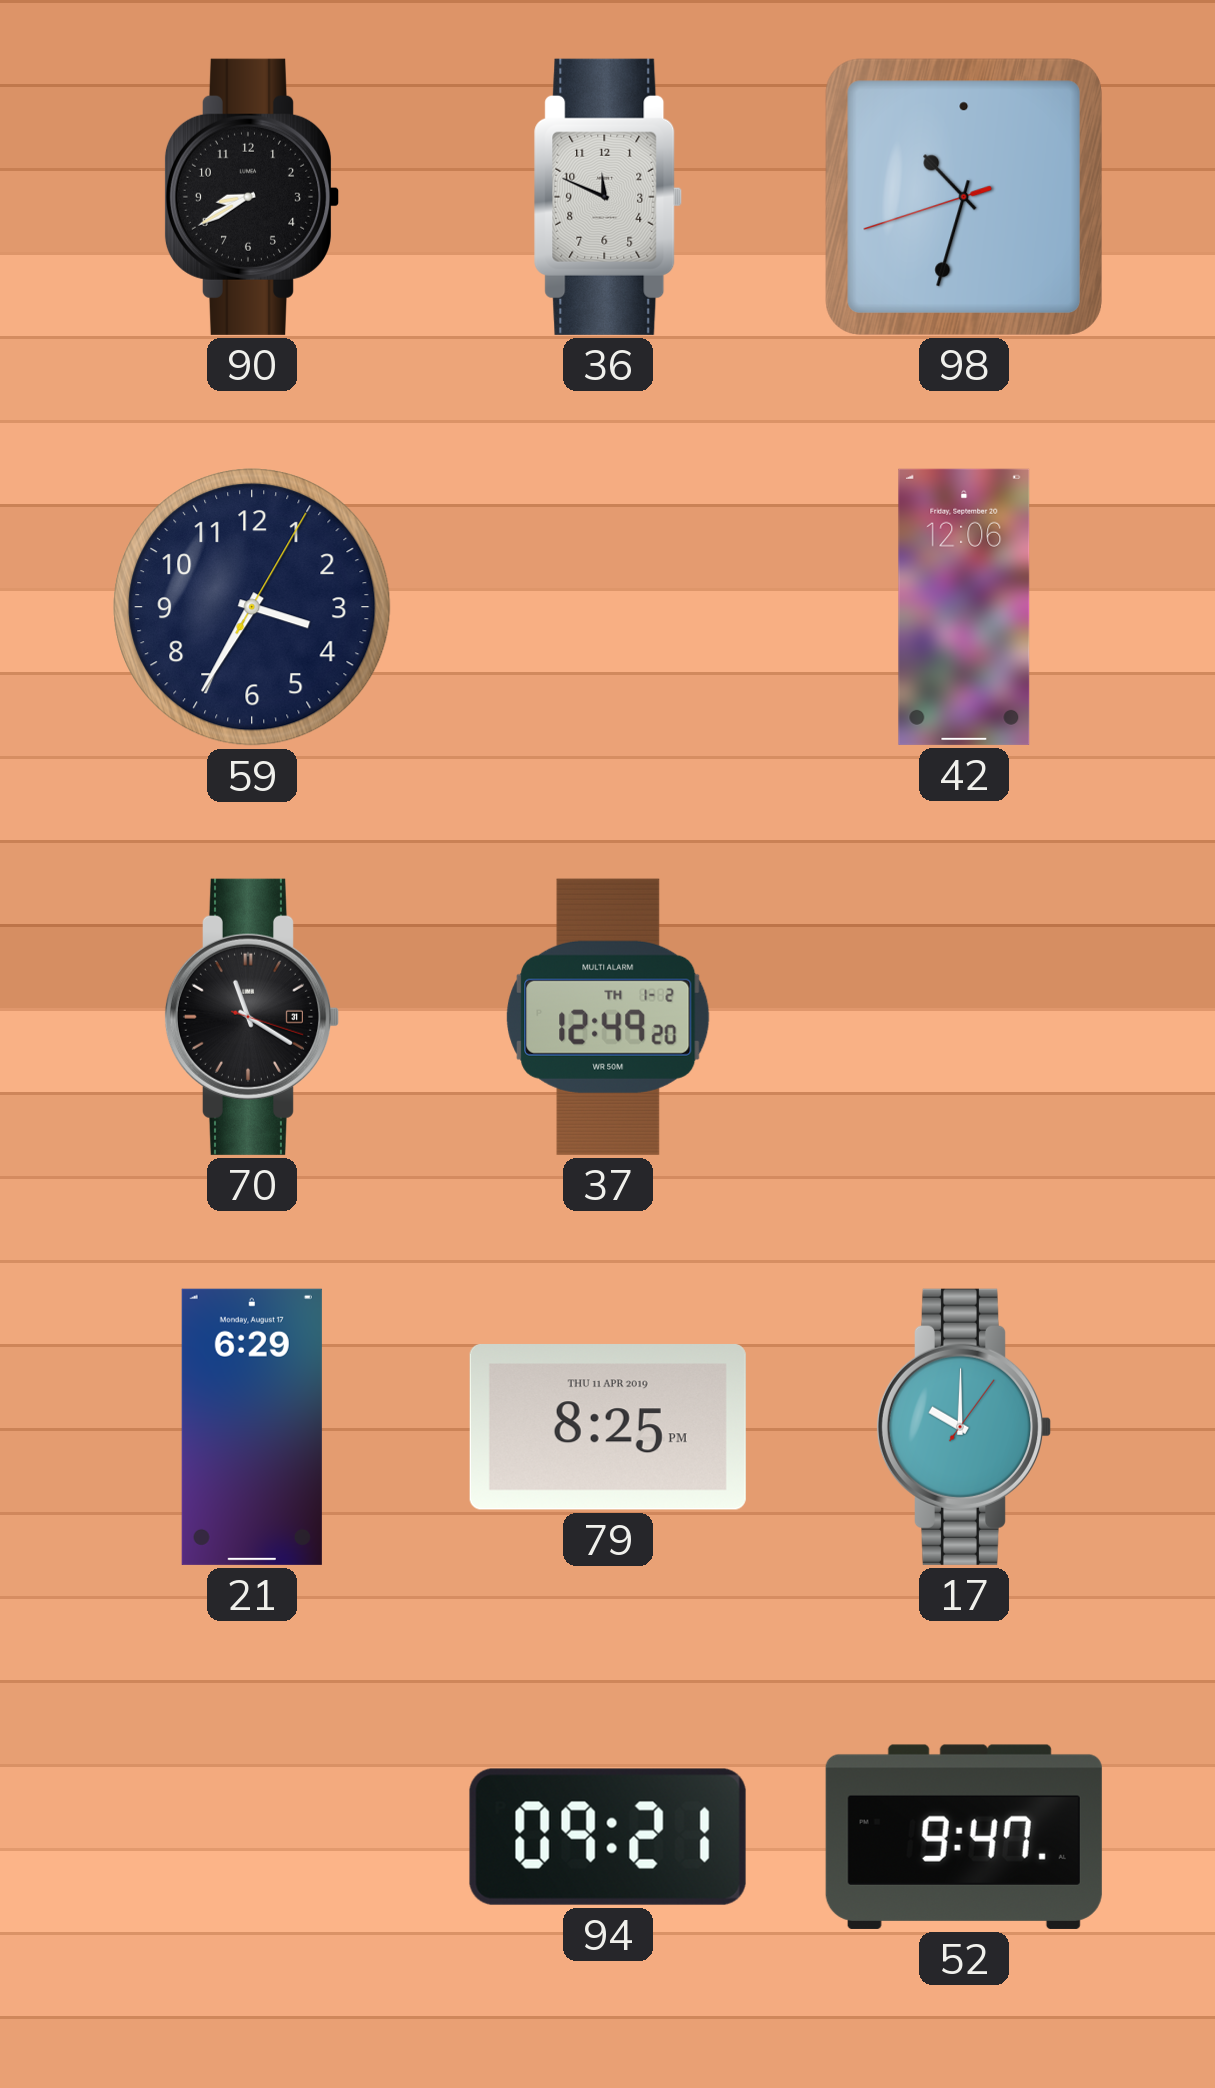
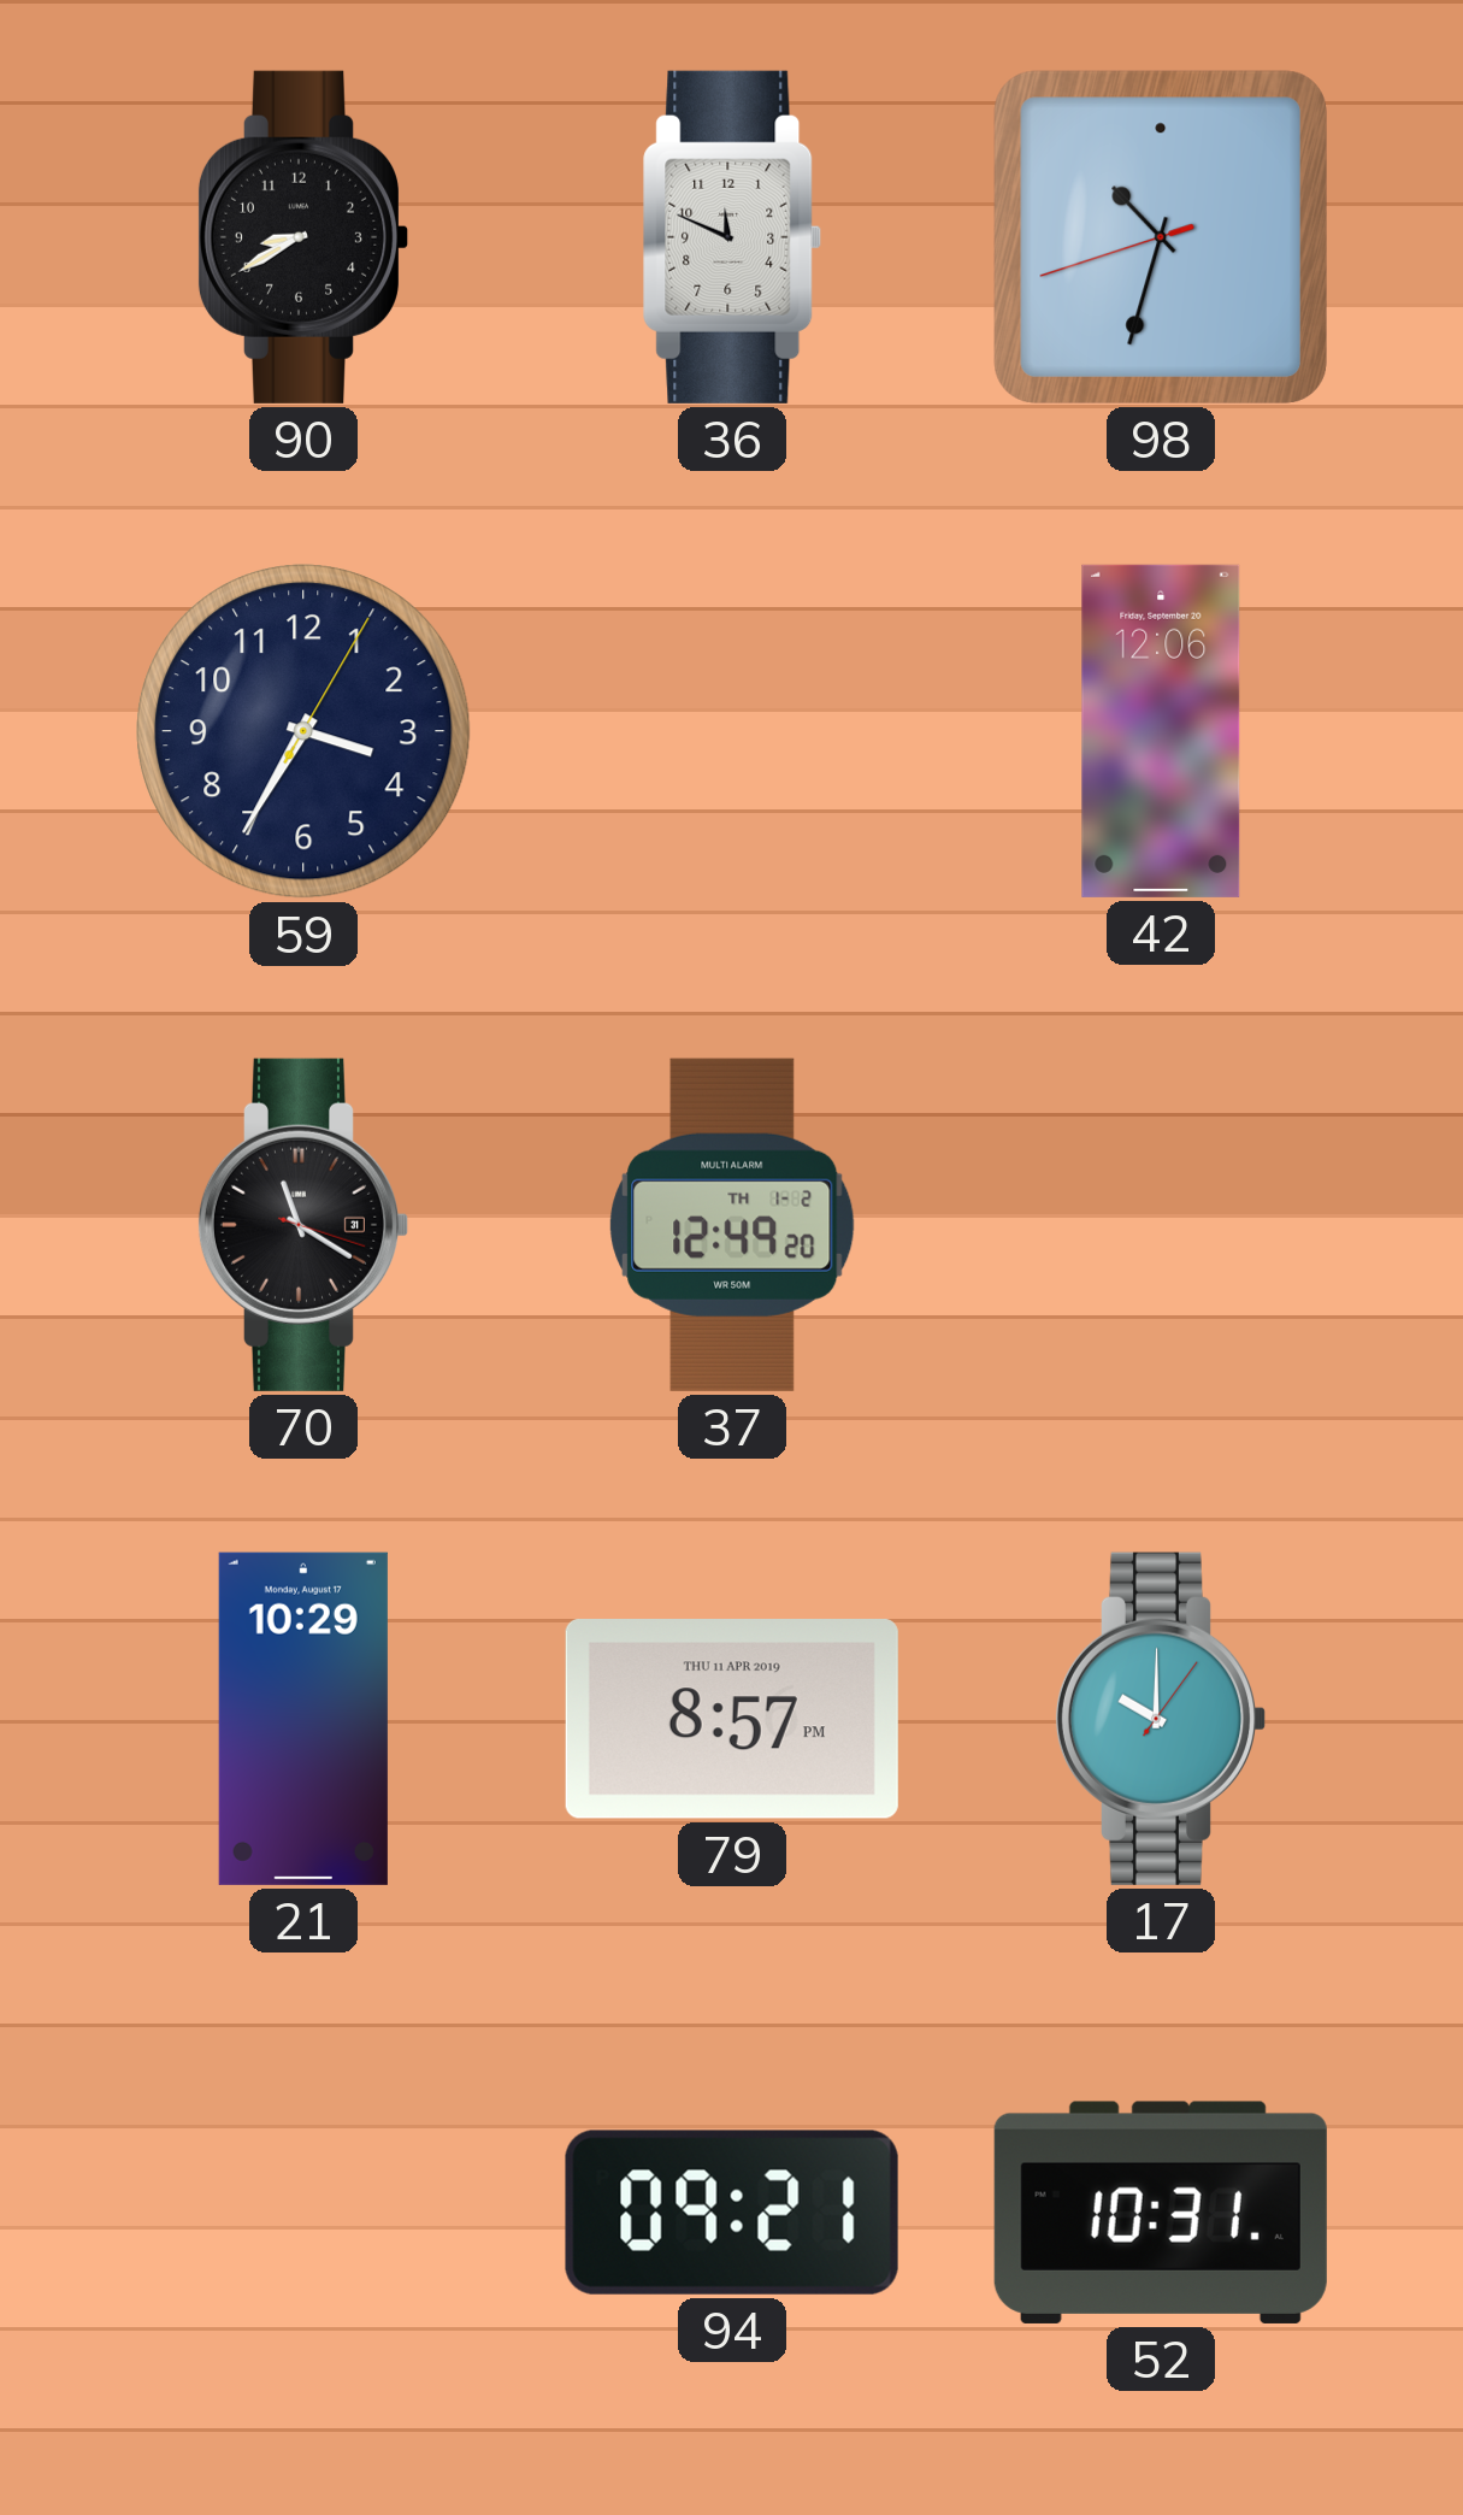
21: 6:29 -> 10:29
79: 8:25 -> 8:57
52: 9:47 -> 10:31
